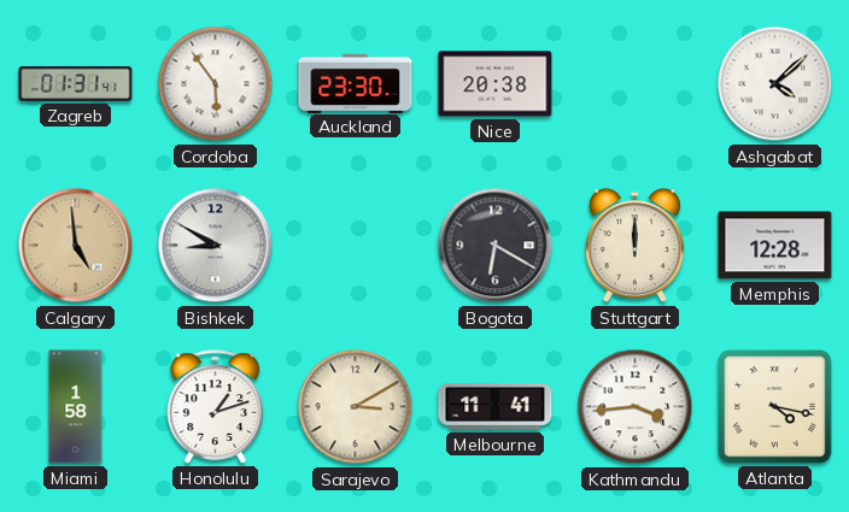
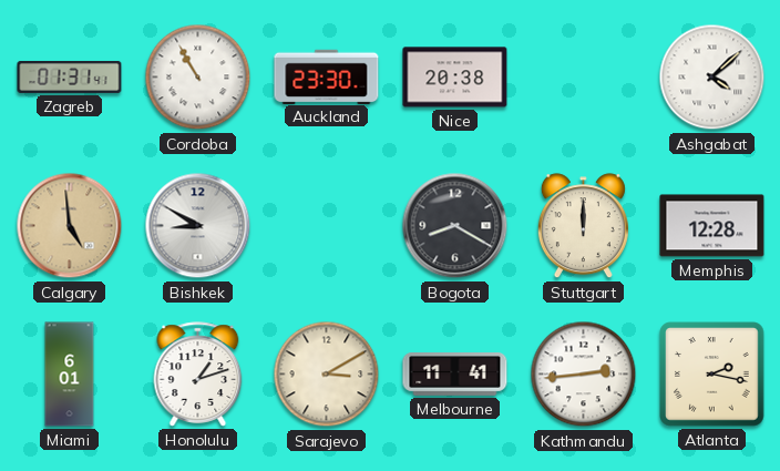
Cordoba: 5:54 -> 10:55
Bogota: 6:20 -> 8:20
Miami: 1:58 -> 6:01
Kathmandu: 3:44 -> 2:44
Atlanta: 4:17 -> 2:17
